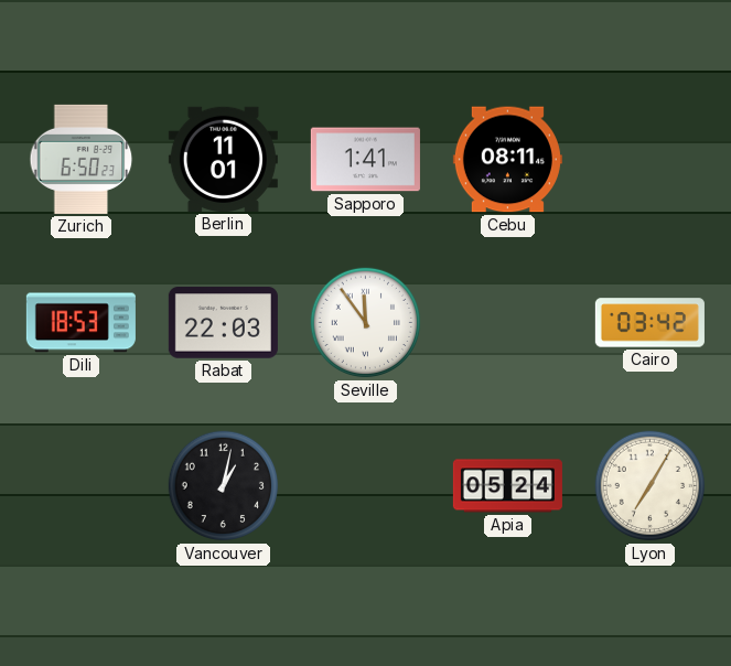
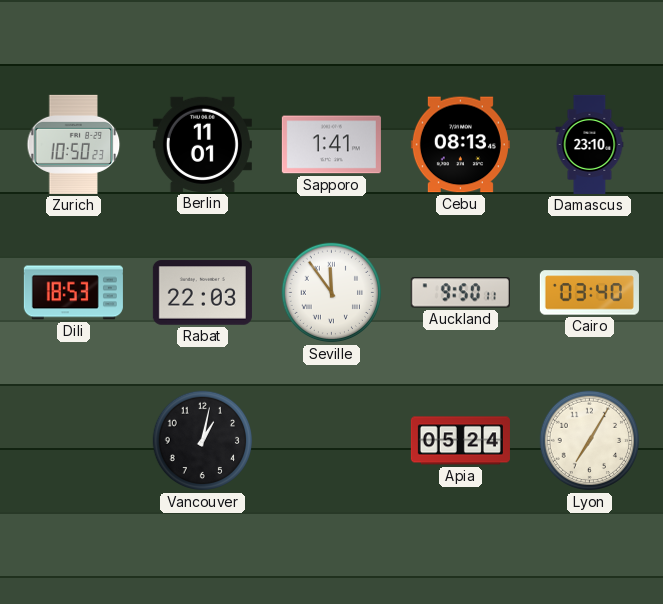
Zurich: 6:50 -> 10:50
Cebu: 08:11 -> 08:13
Damascus: none -> 23:10
Auckland: none -> 9:50
Cairo: 03:42 -> 03:40
